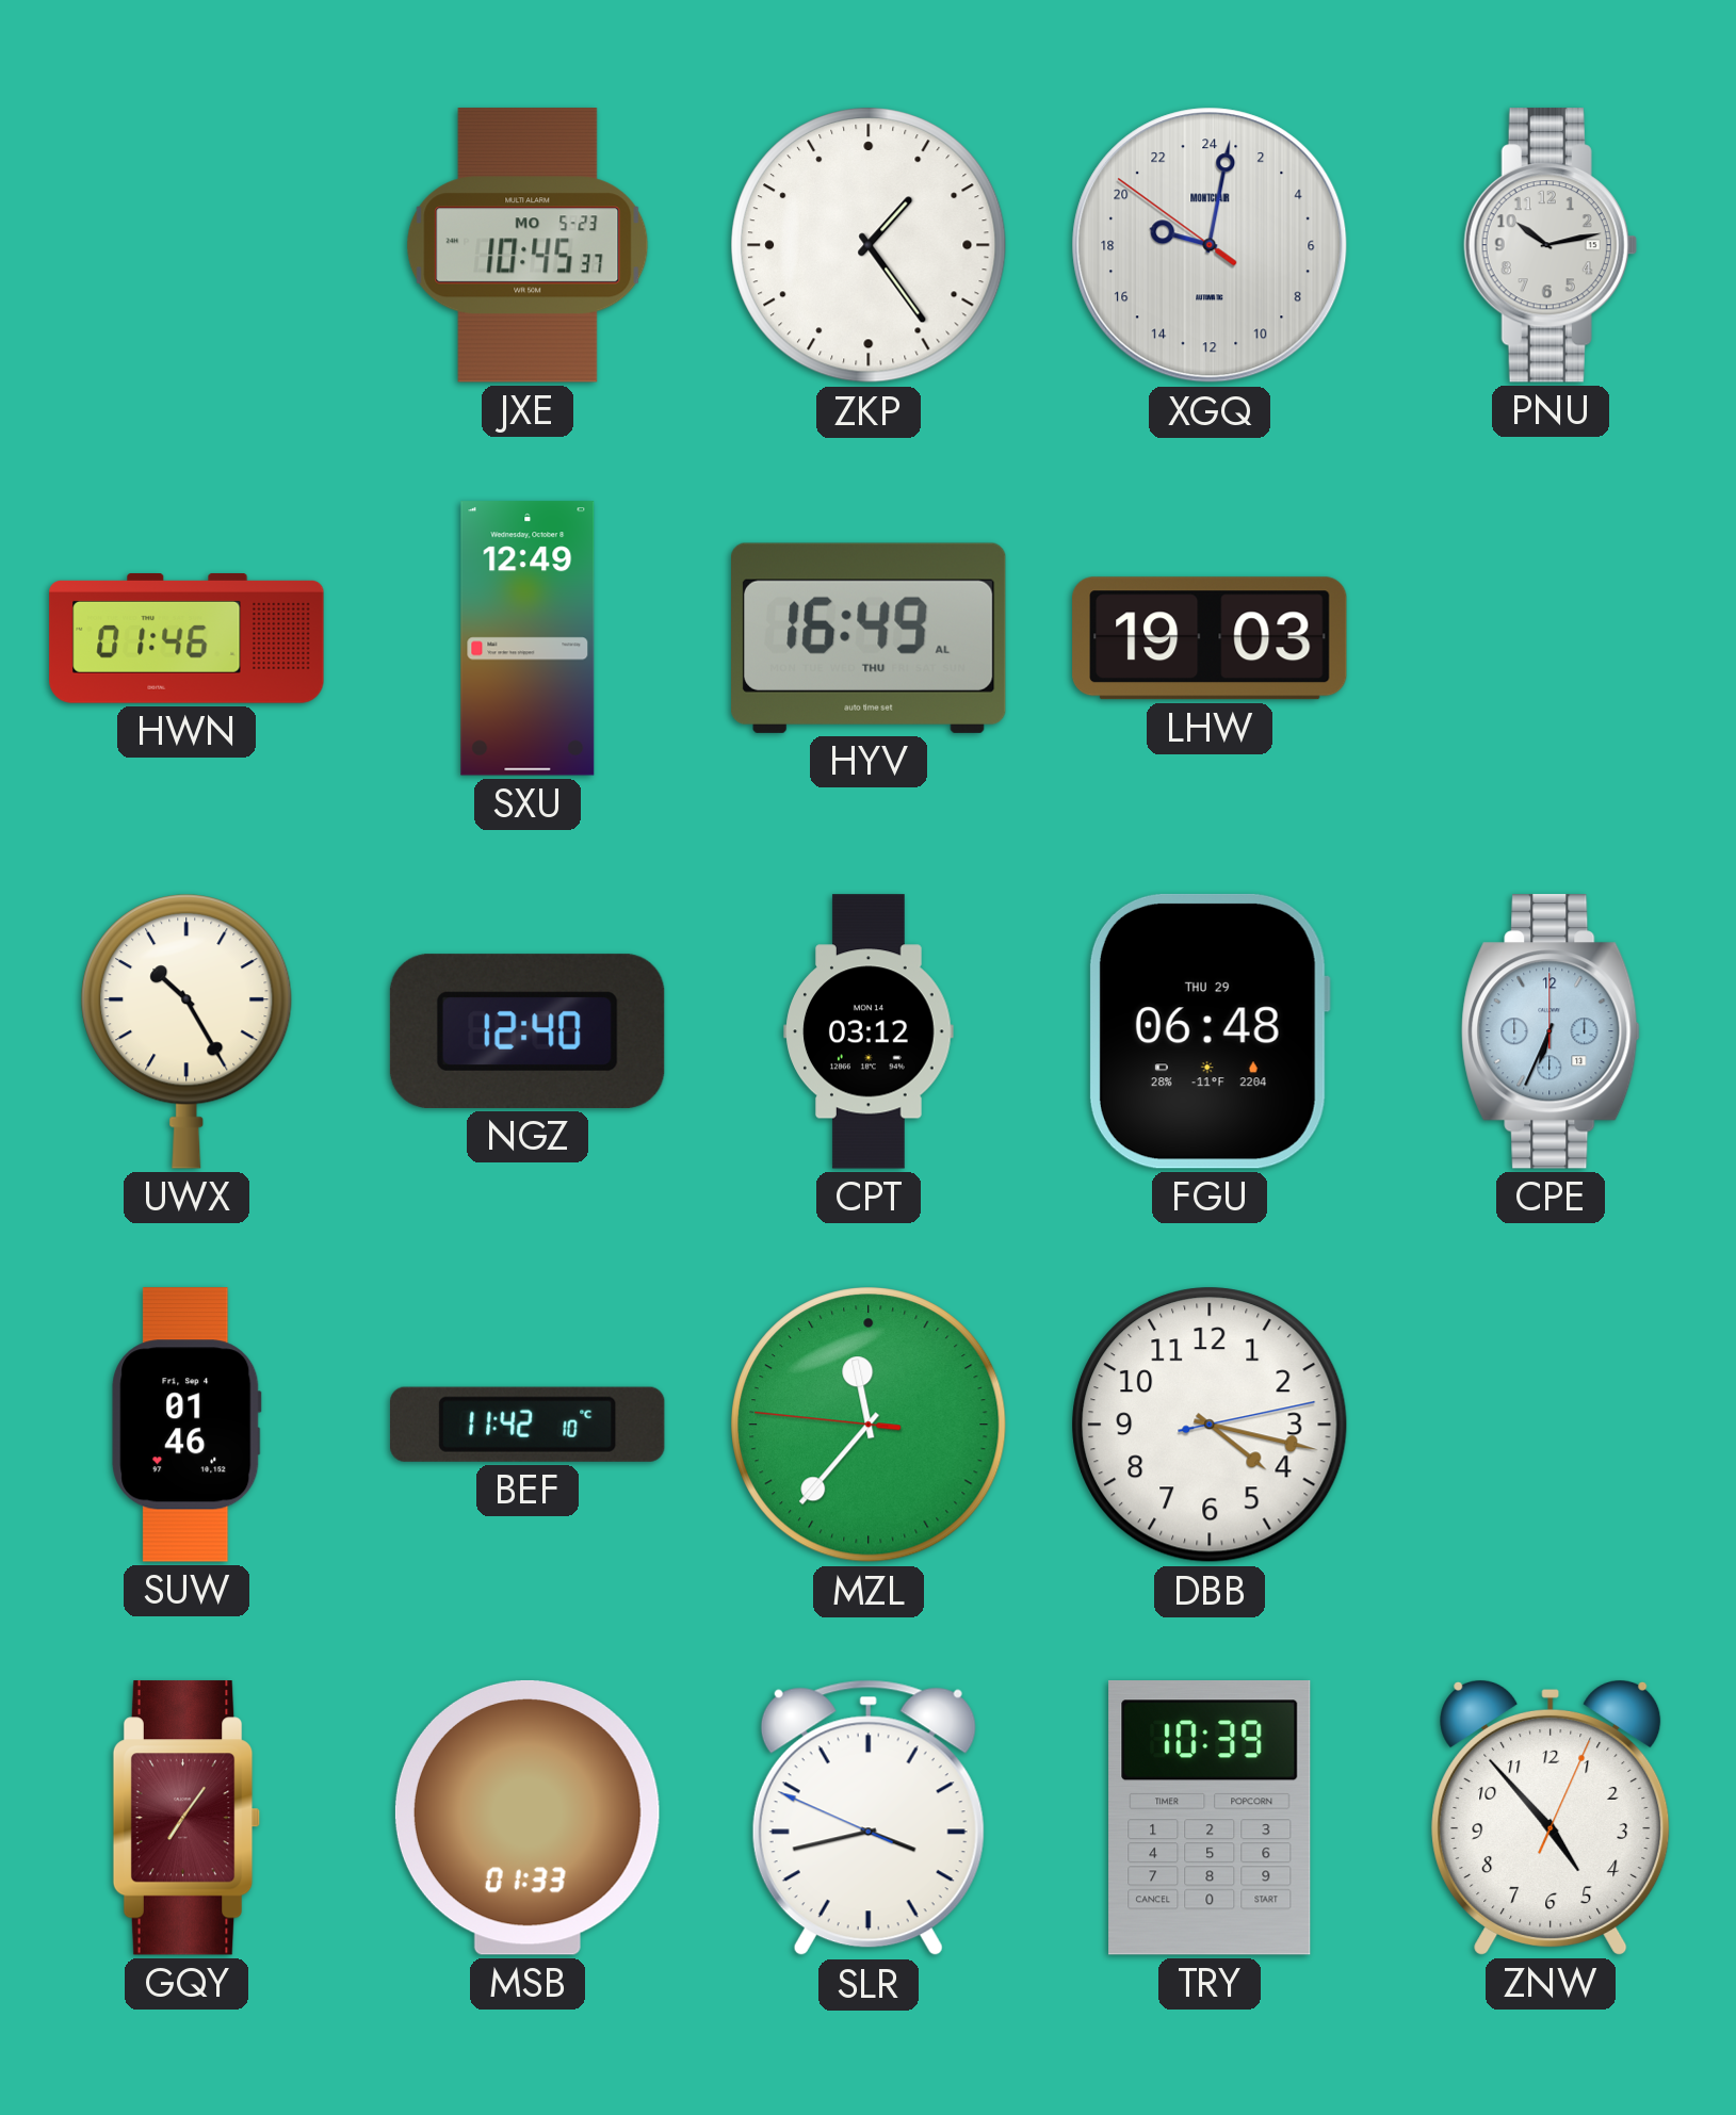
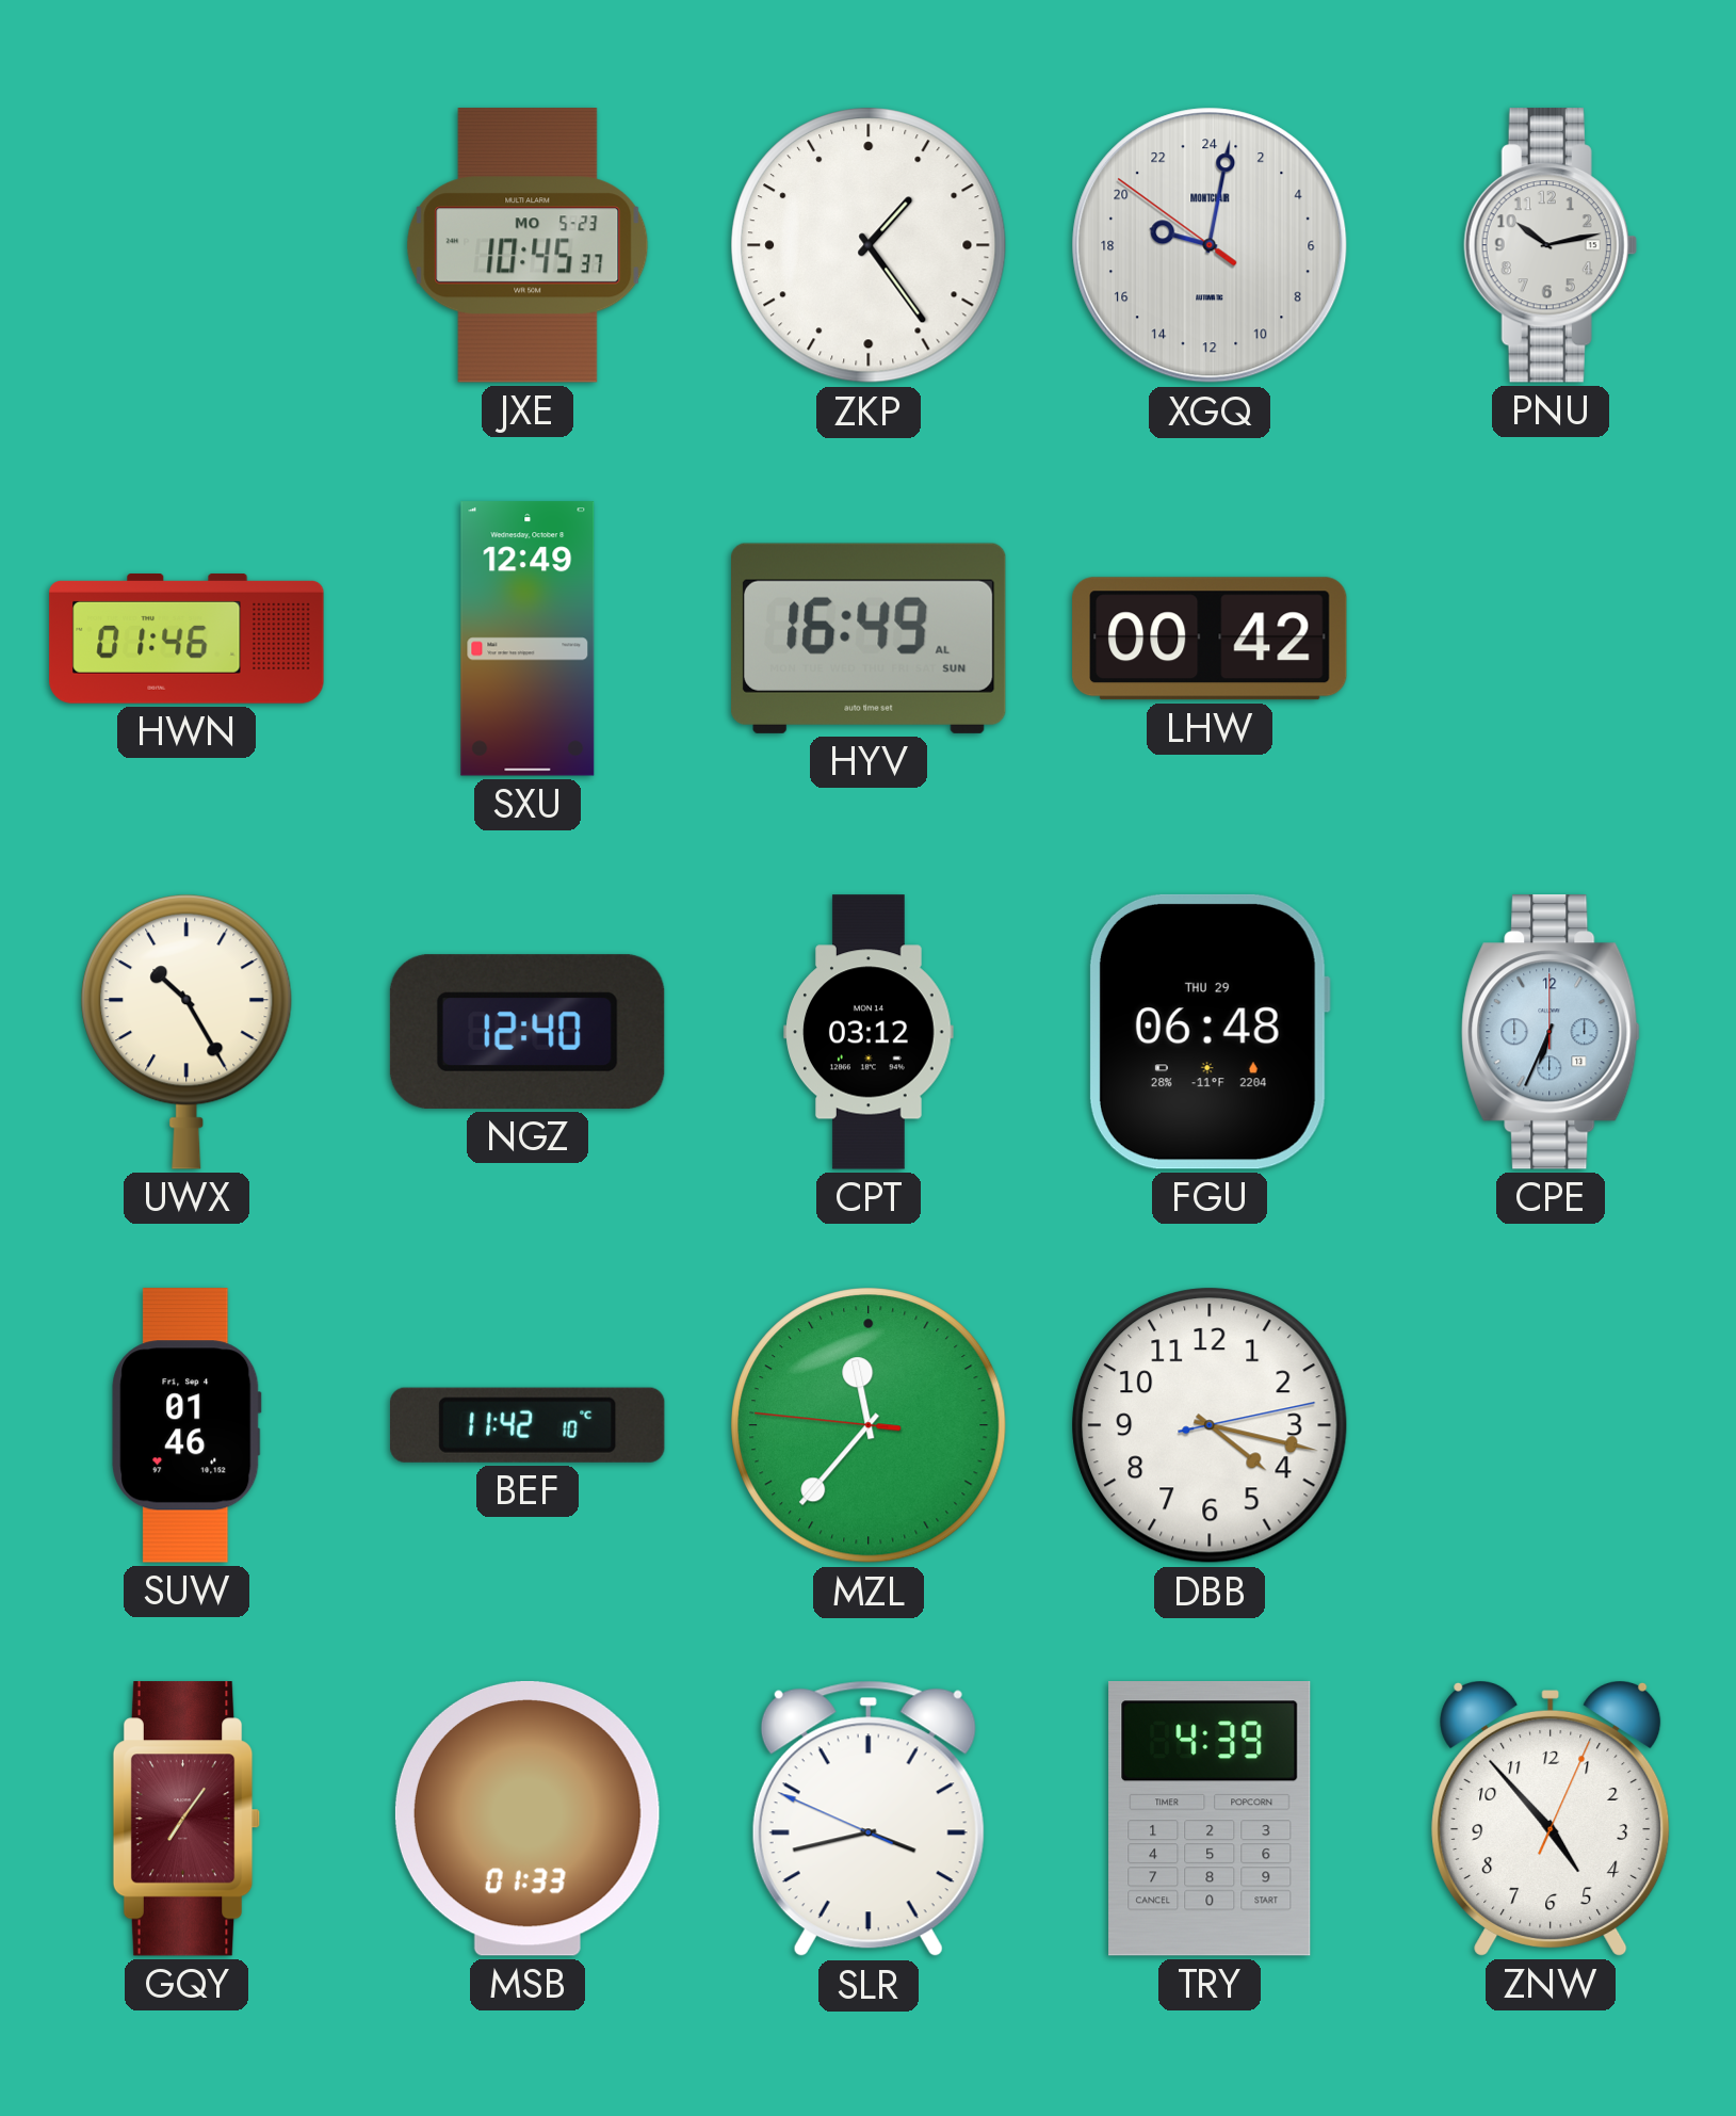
HYV date: THU -> SUN
LHW: 19:03 -> 00:42
TRY: 10:39 -> 4:39
